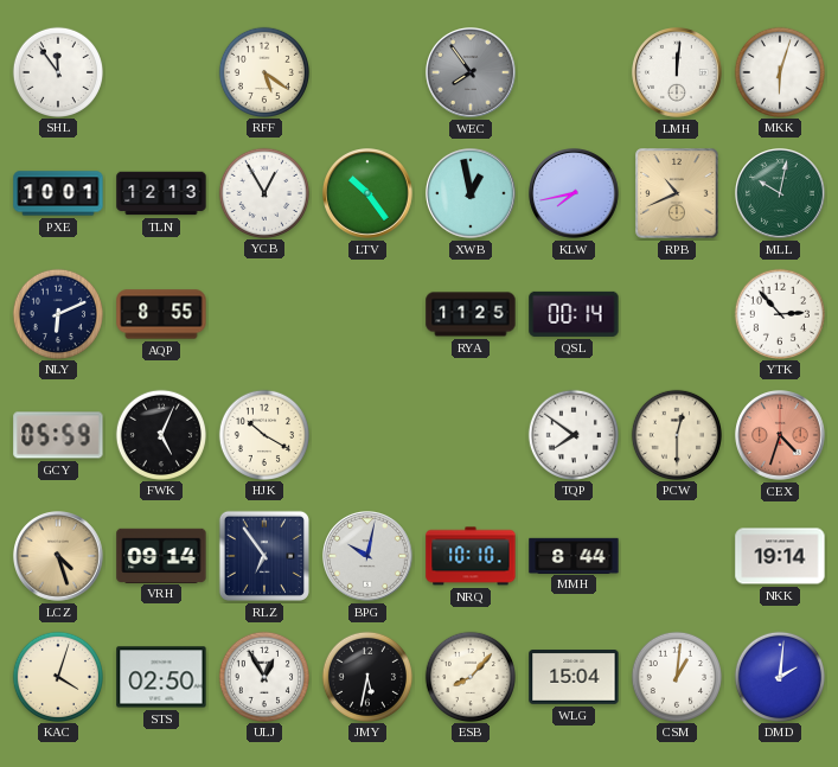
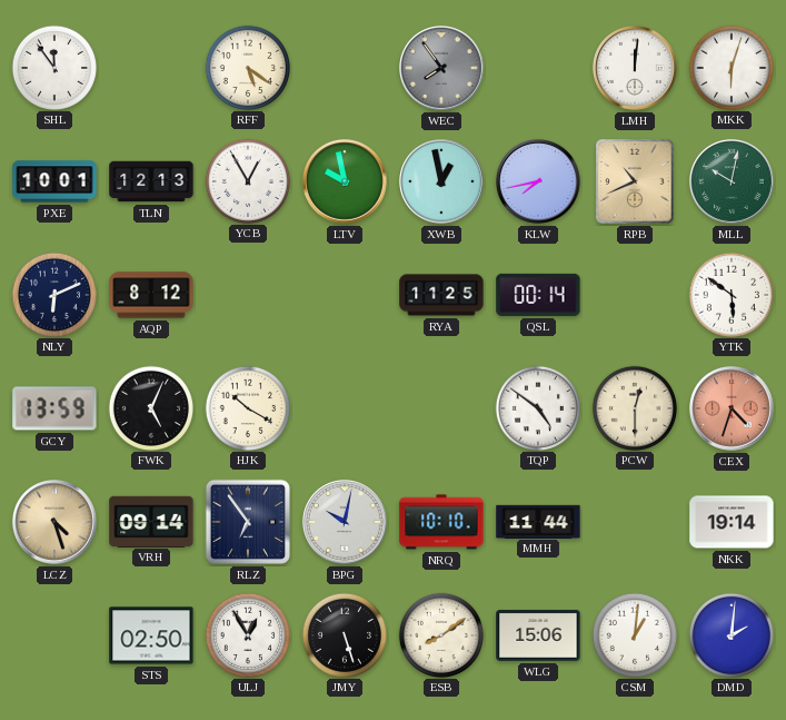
LTV: 10:24 -> 9:58
AQP: 8:55 -> 8:12
YTK: 2:53 -> 5:51
GCY: 05:59 -> 13:59
TQP: 7:51 -> 4:51
MMH: 8:44 -> 11:44
KAC: 4:03 -> none
JMY: 5:32 -> 5:27
ESB: 8:07 -> 8:09
WLG: 15:04 -> 15:06
